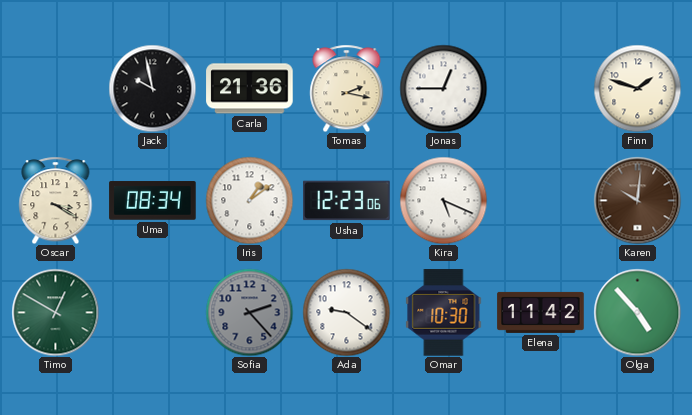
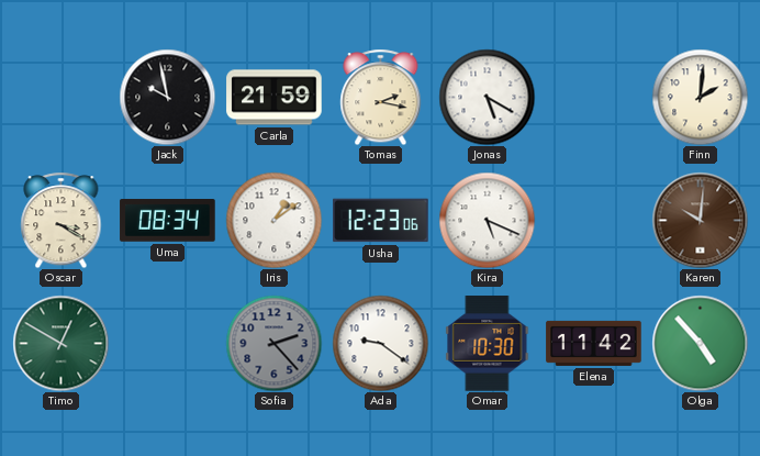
Carla: 21:36 -> 21:59
Jonas: 12:45 -> 5:20
Finn: 1:48 -> 2:01
